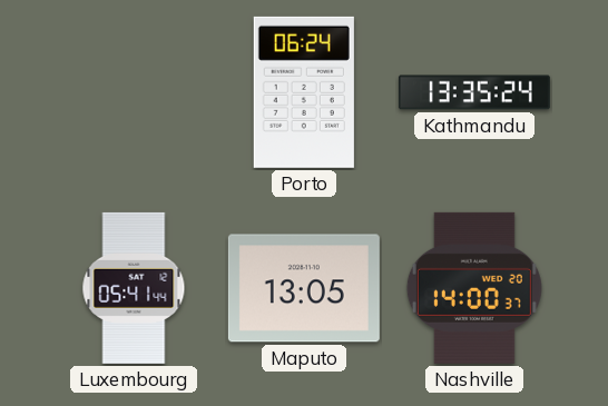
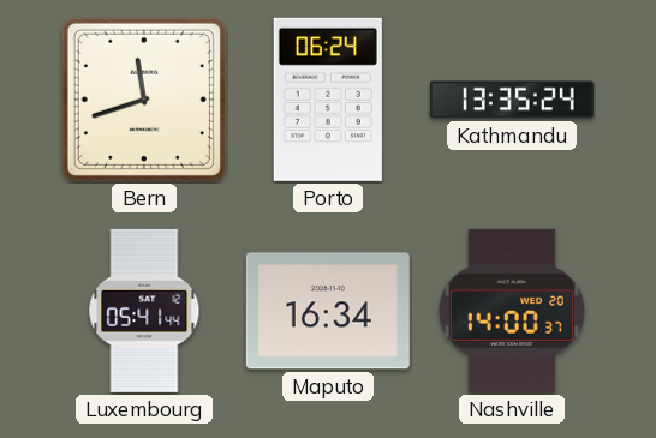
Bern: none -> 11:42
Maputo: 13:05 -> 16:34
